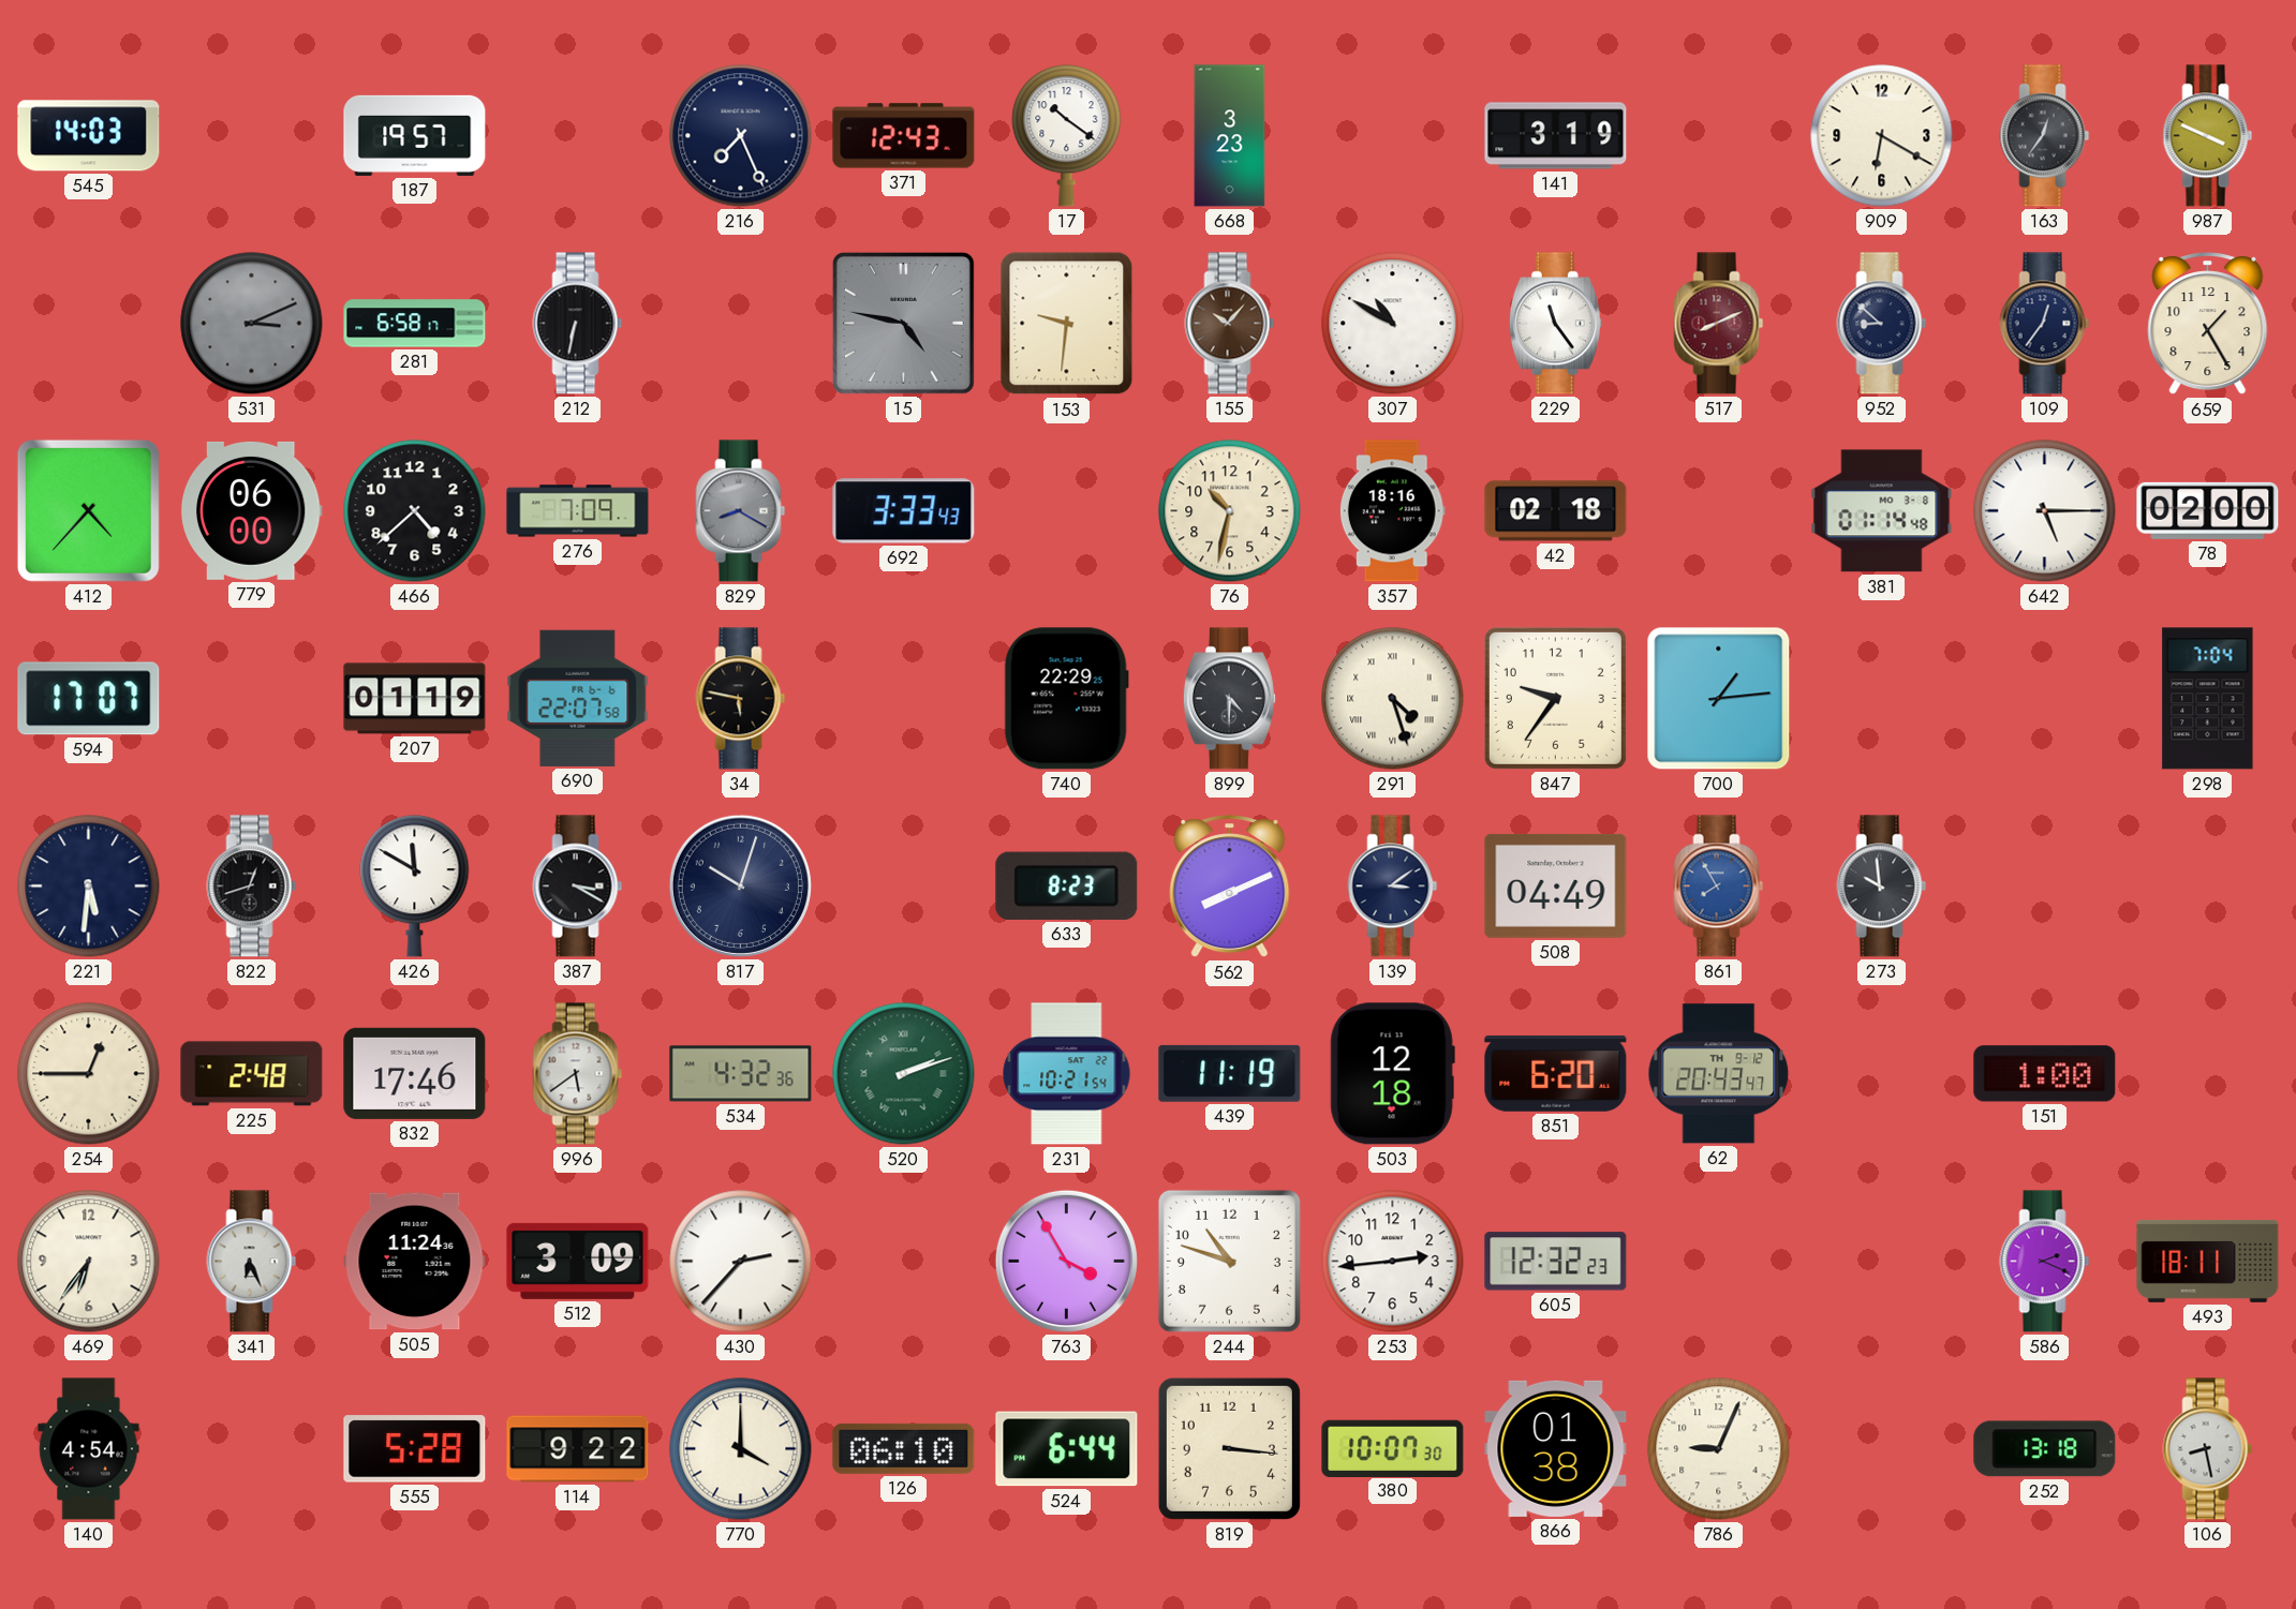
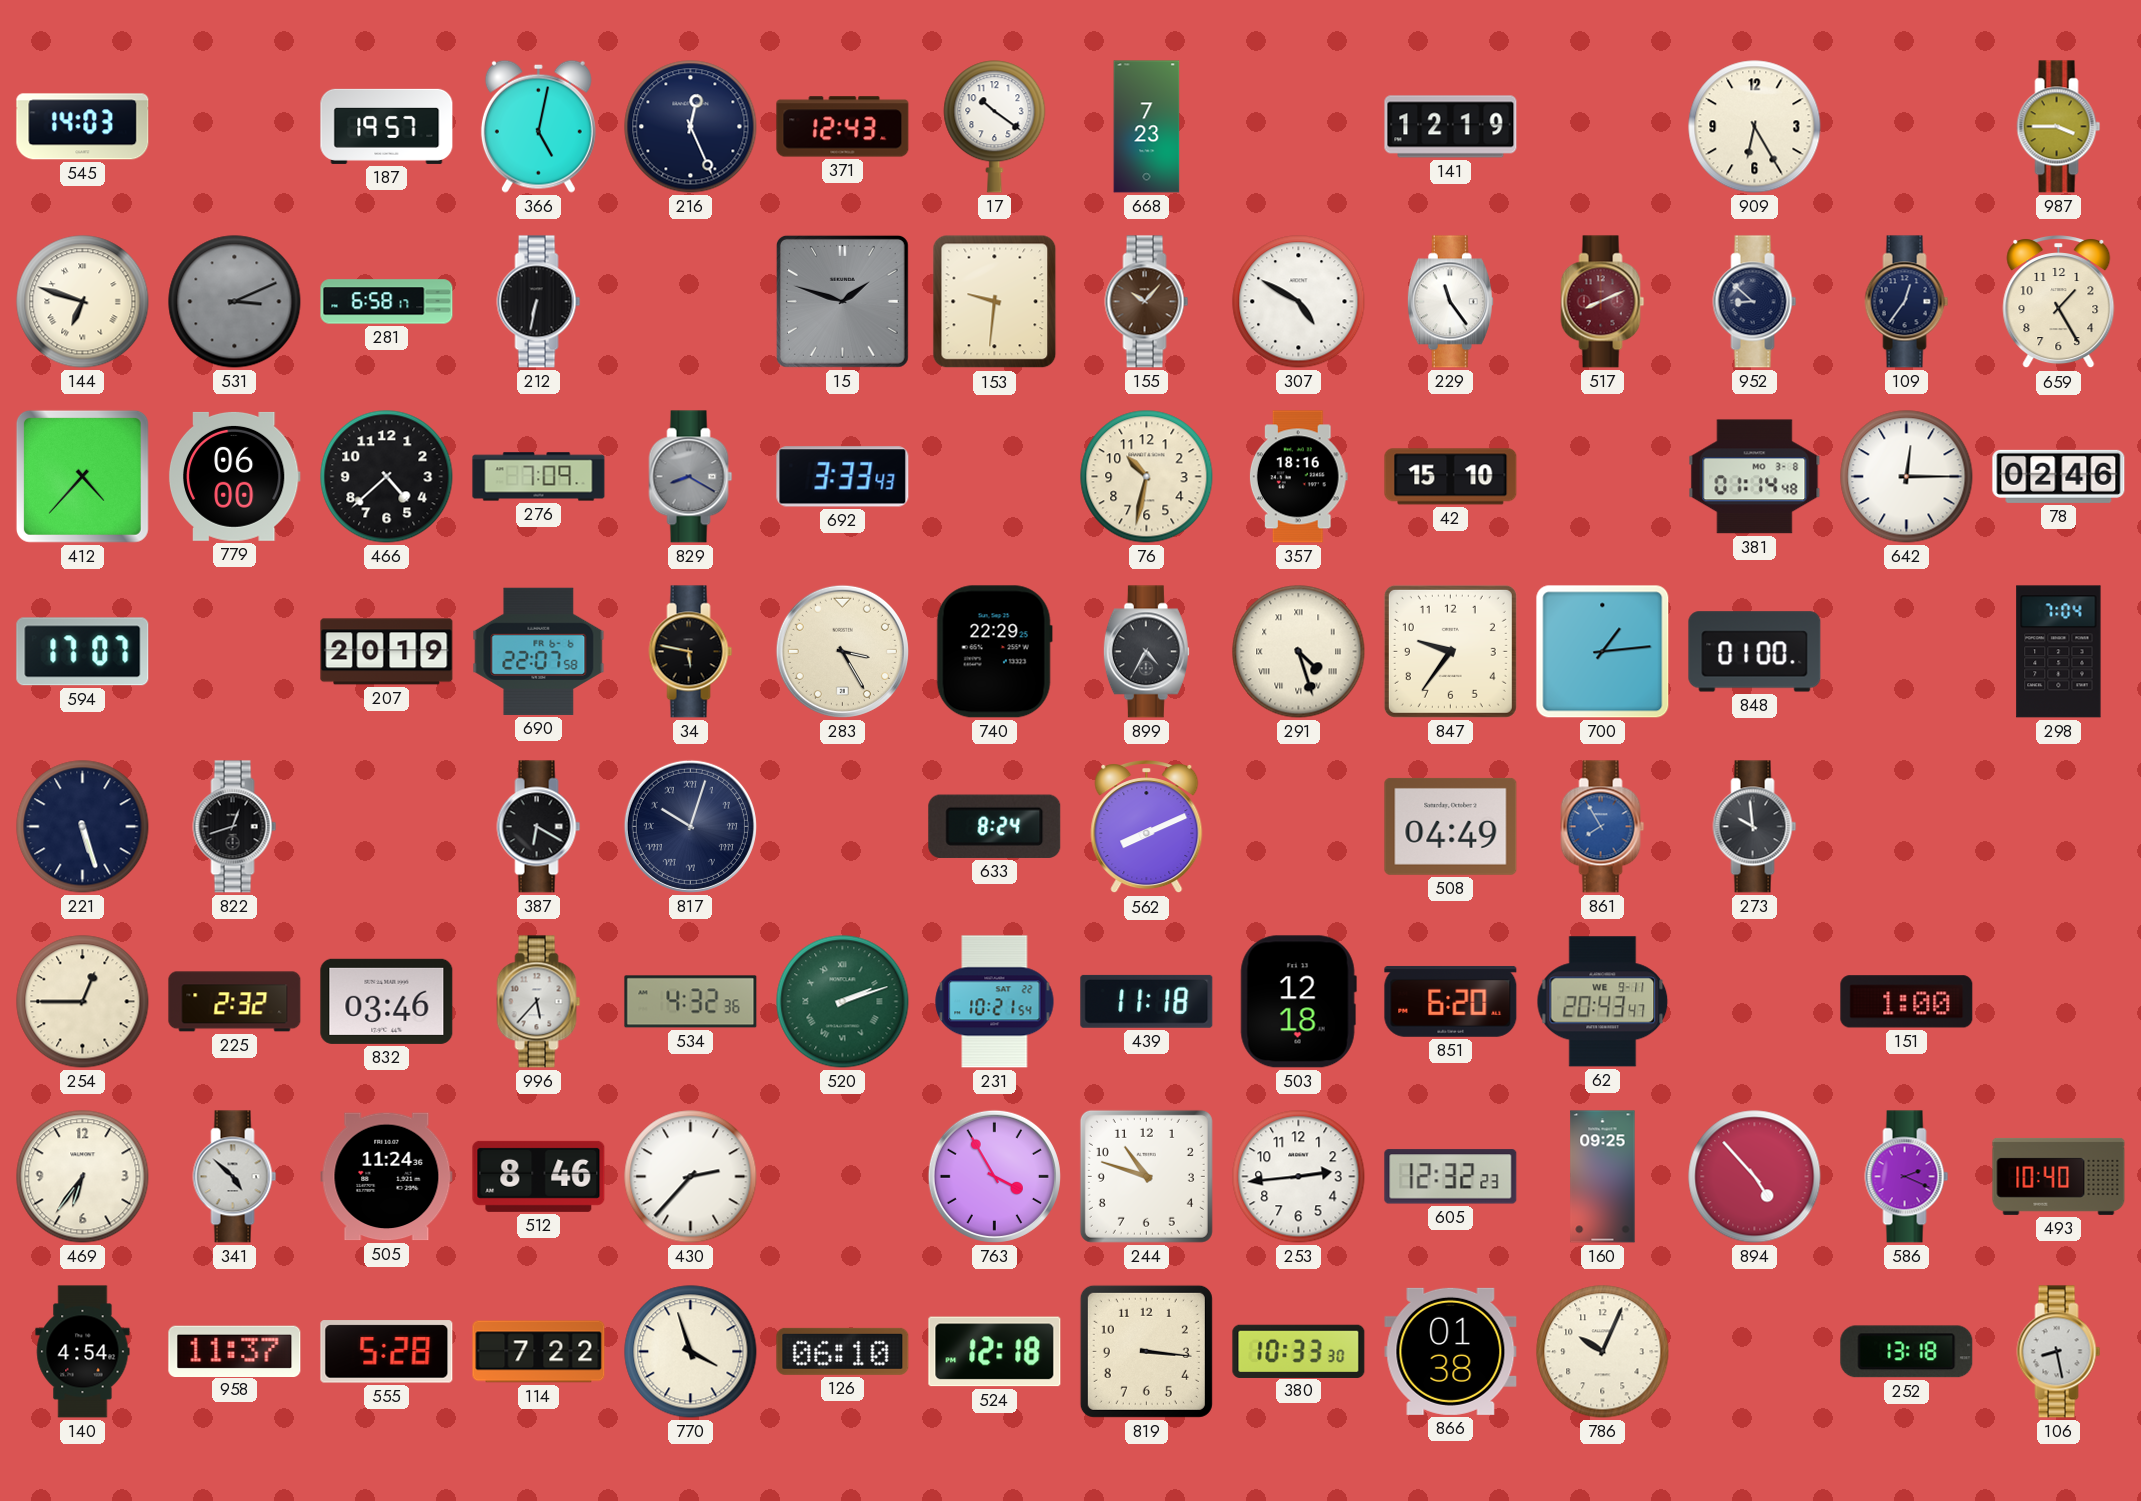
366: none -> 5:02
216: 7:26 -> 12:26
668: 3:23 -> 7:23
141: 3:19 -> 12:19
909: 6:20 -> 6:25
163: 12:36 -> none
987: 3:49 -> 3:45
144: none -> 6:48
15: 4:47 -> 1:48
307: 10:50 -> 4:50
42: 02:18 -> 15:10
642: 5:15 -> 12:15
78: 02:00 -> 02:46
207: 01:19 -> 20:19
283: none -> 3:25
899: 4:30 -> 4:35
848: none -> 01:00
221: 5:31 -> 5:27
426: 11:50 -> none
387: 3:20 -> 6:20
817 numerals: Arabic -> Roman
633: 8:23 -> 8:24
139: 3:09 -> none
225: 2:48 -> 2:32
832: 17:46 -> 03:46
996: 5:39 -> 5:37
439: 11:19 -> 11:18
62 date: TH 9-12 -> WE 9-11
341: 6:26 -> 4:52
512: 3:09 -> 8:46
160: none -> 09:25
894: none -> 4:53
493: 18:11 -> 10:40
958: none -> 11:37
114: 9:22 -> 7:22
770: 4:00 -> 3:57
524: 6:44 -> 12:18
380: 10:07 -> 10:33
786: 9:04 -> 10:04
